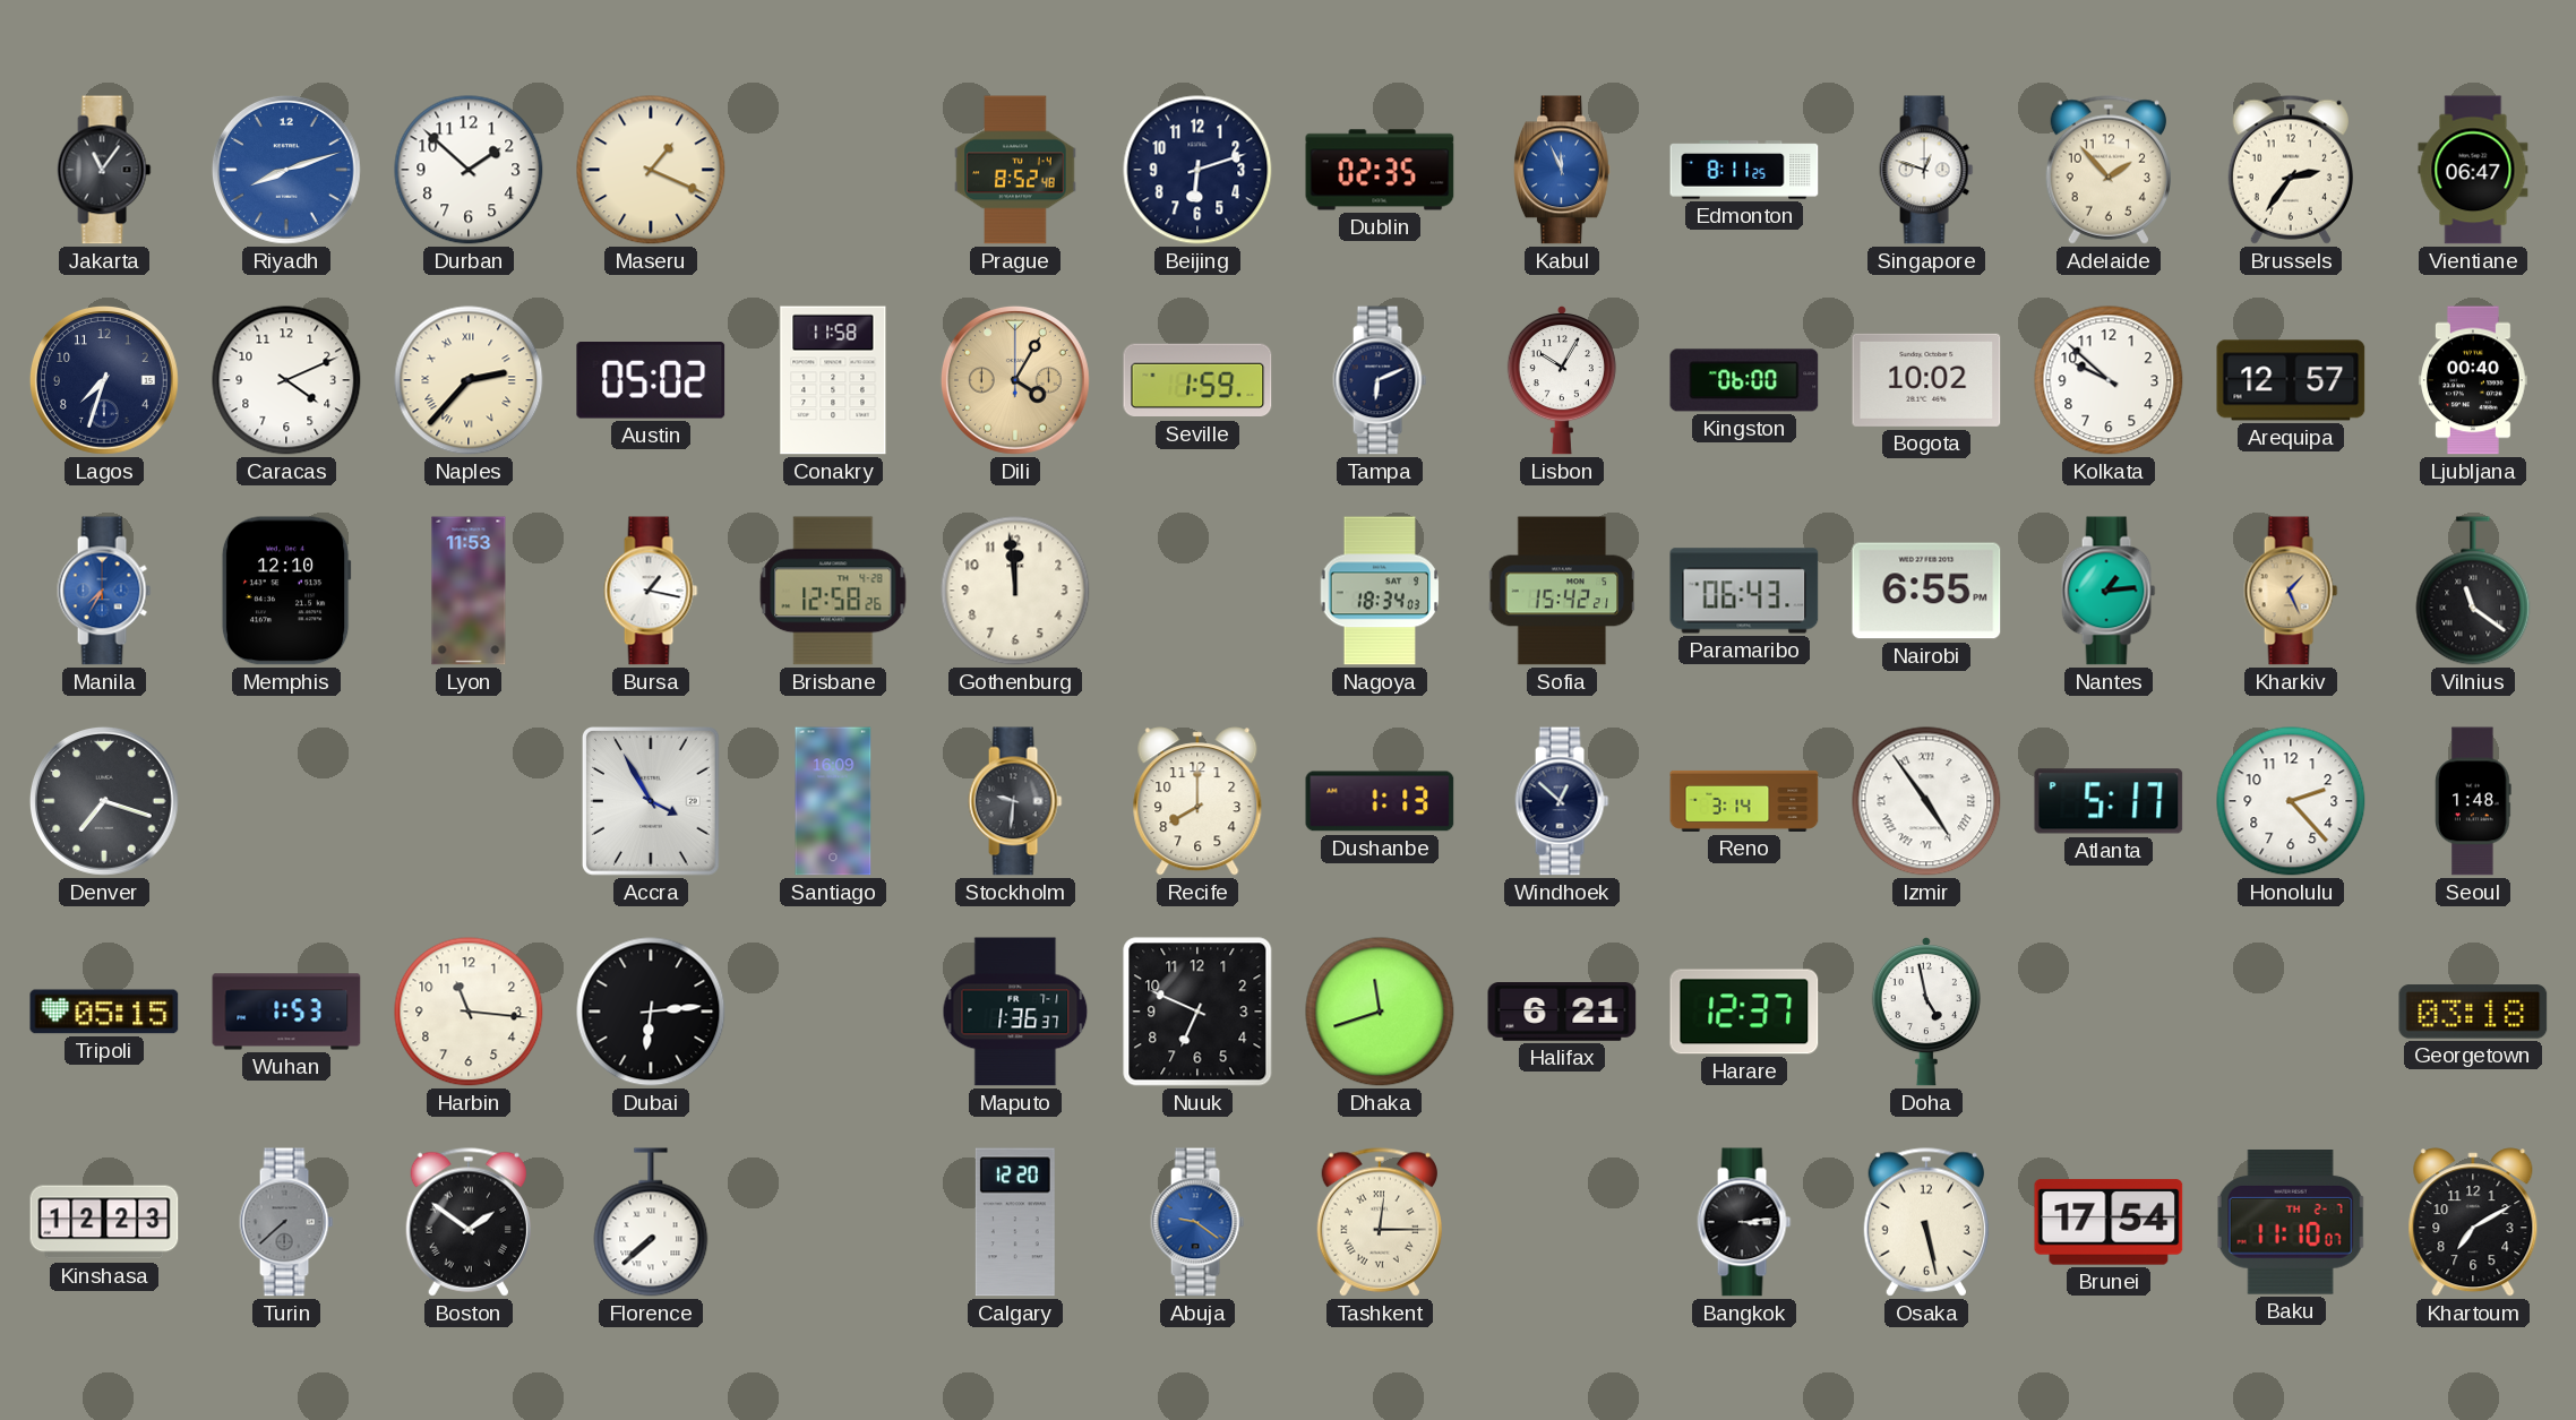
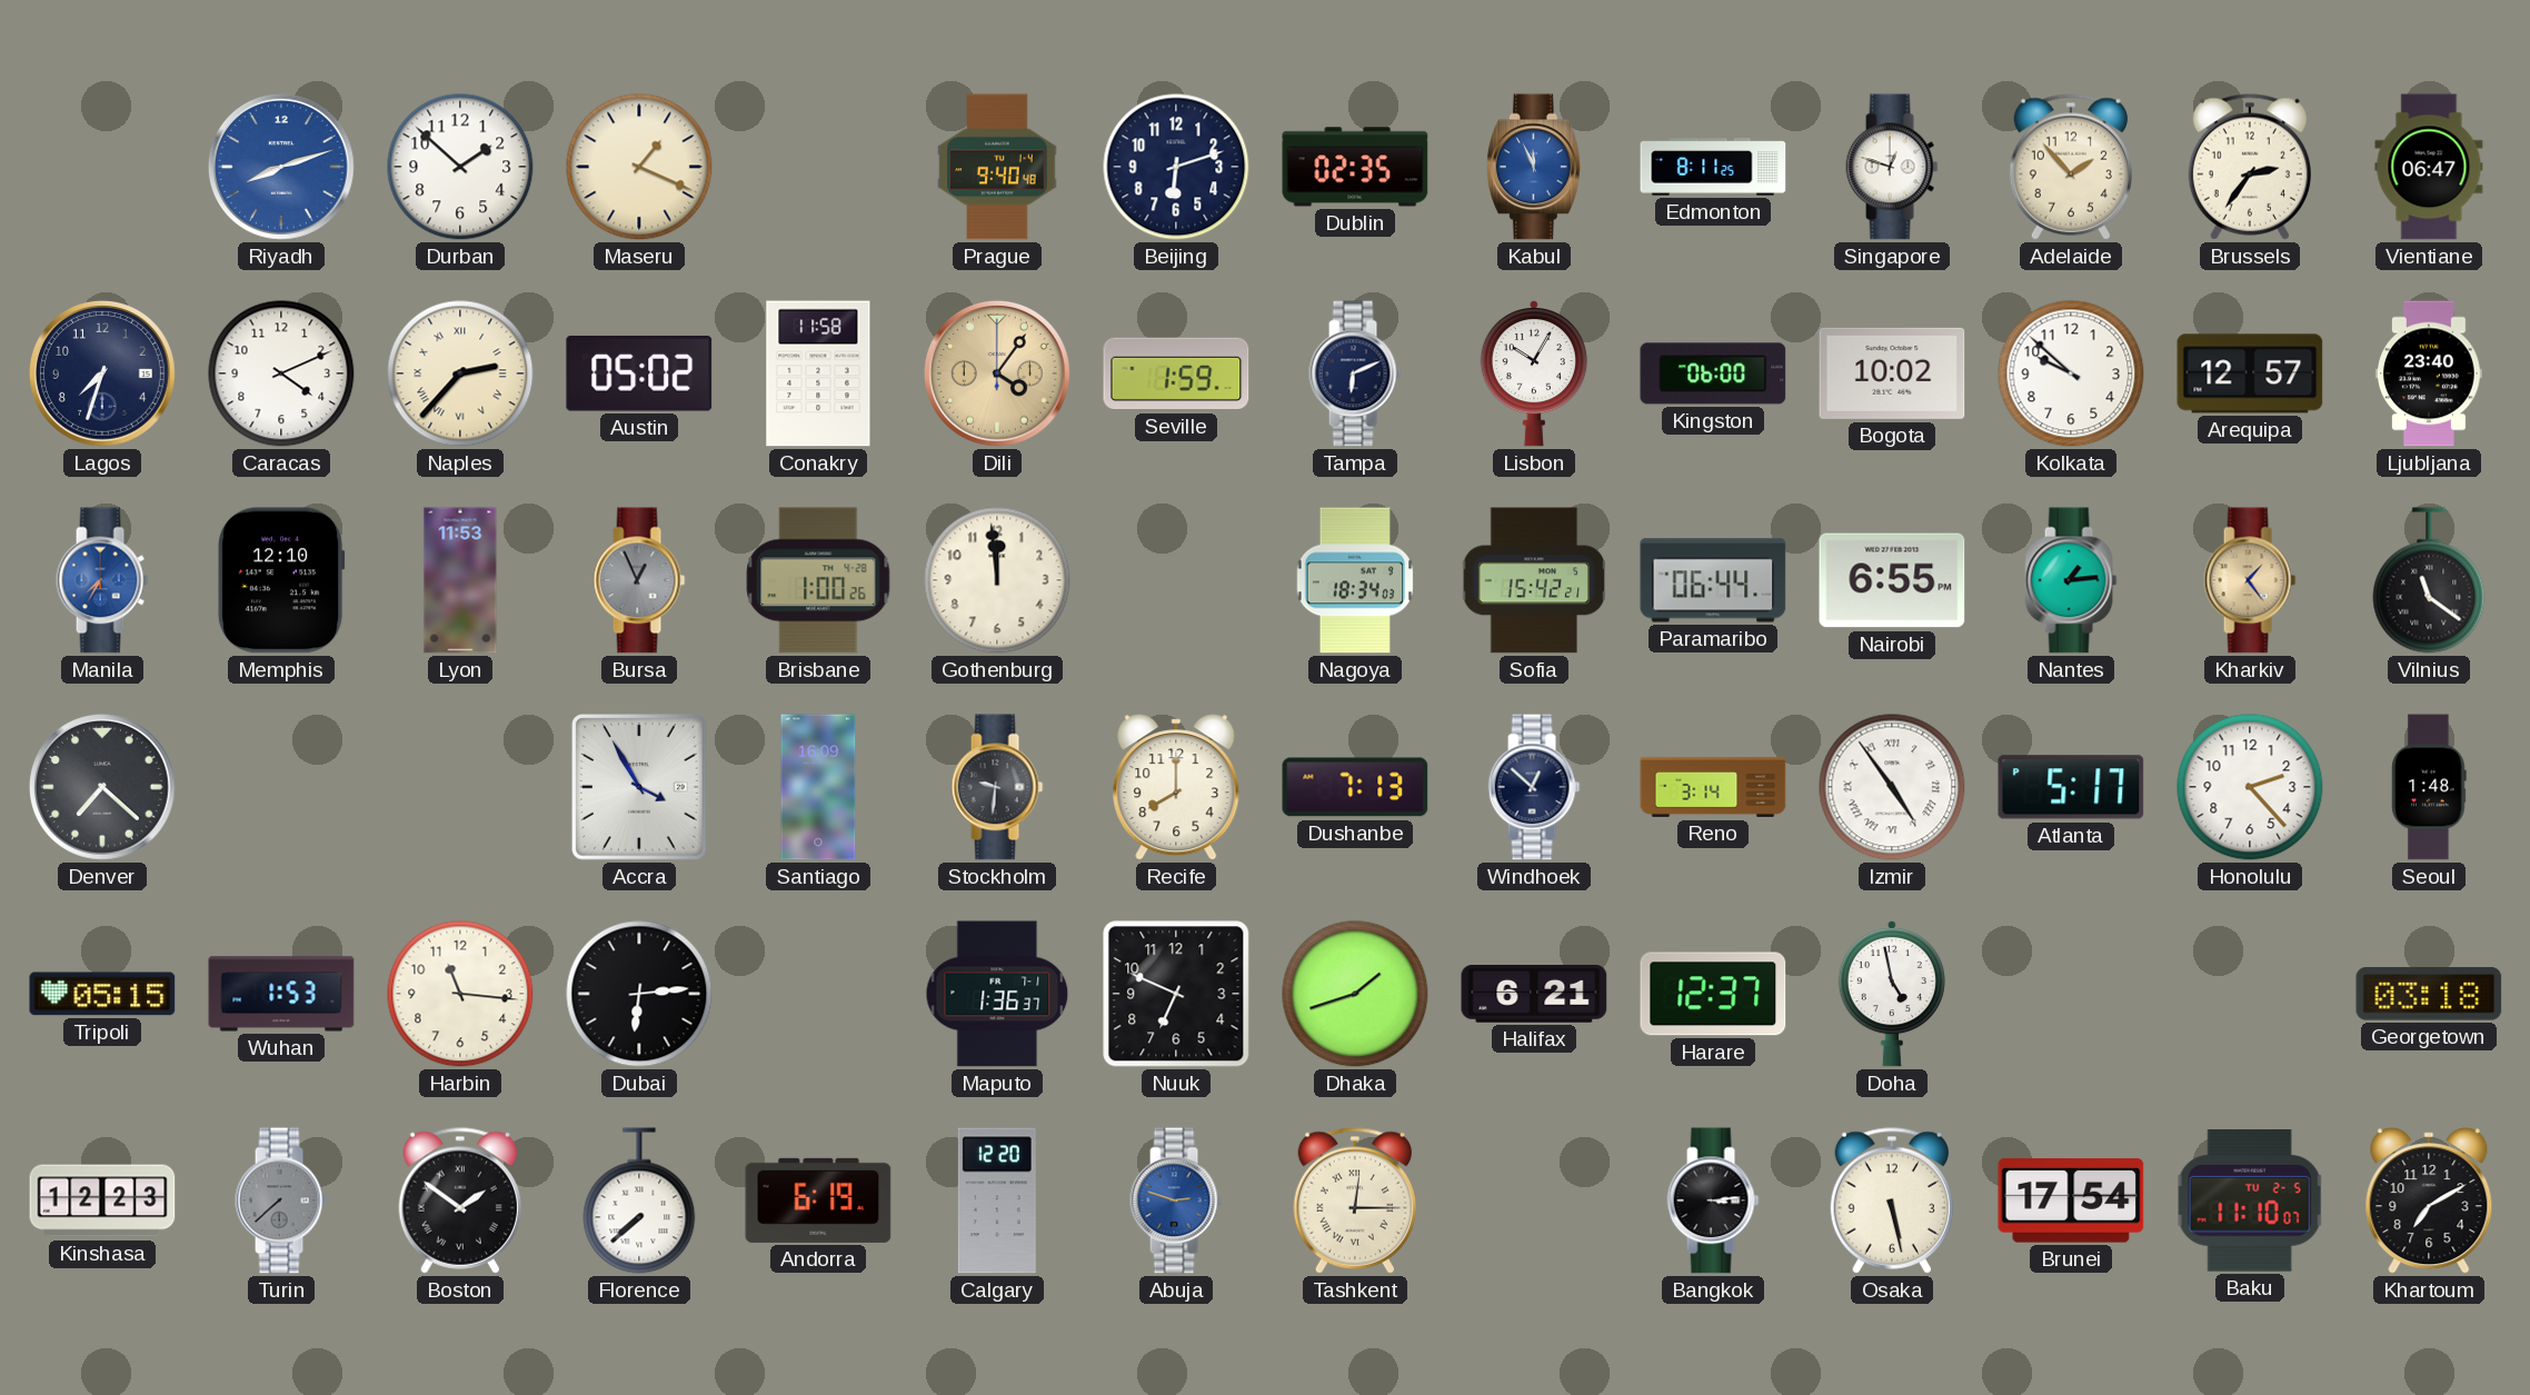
Jakarta: 11:06 -> none
Prague: 8:52 -> 9:40
Dili: 4:05 -> 4:06
Ljubljana: 00:40 -> 23:40
Bursa: 1:17 -> 12:56
Bursa dial: white -> grey
Brisbane: 12:58 -> 1:00
Paramaribo: 06:43 -> 06:44
Kharkiv: 1:26 -> 1:24
Denver: 7:18 -> 7:22
Dushanbe: 1:13 -> 7:13
Dhaka: 11:42 -> 1:42
Andorra: none -> 6:19
Abuja: 9:21 -> 2:48
Baku date: TH 2-7 -> TU 2-5
